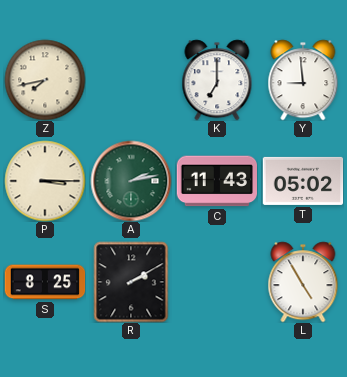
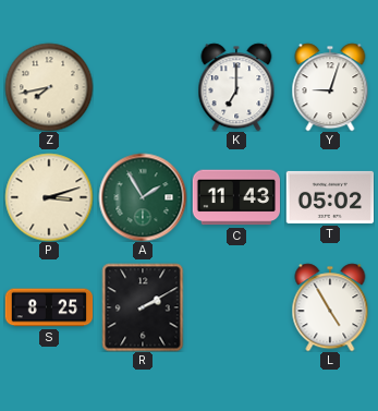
Y: 8:59 -> 9:03
P: 3:15 -> 3:12
A: 2:13 -> 1:55
